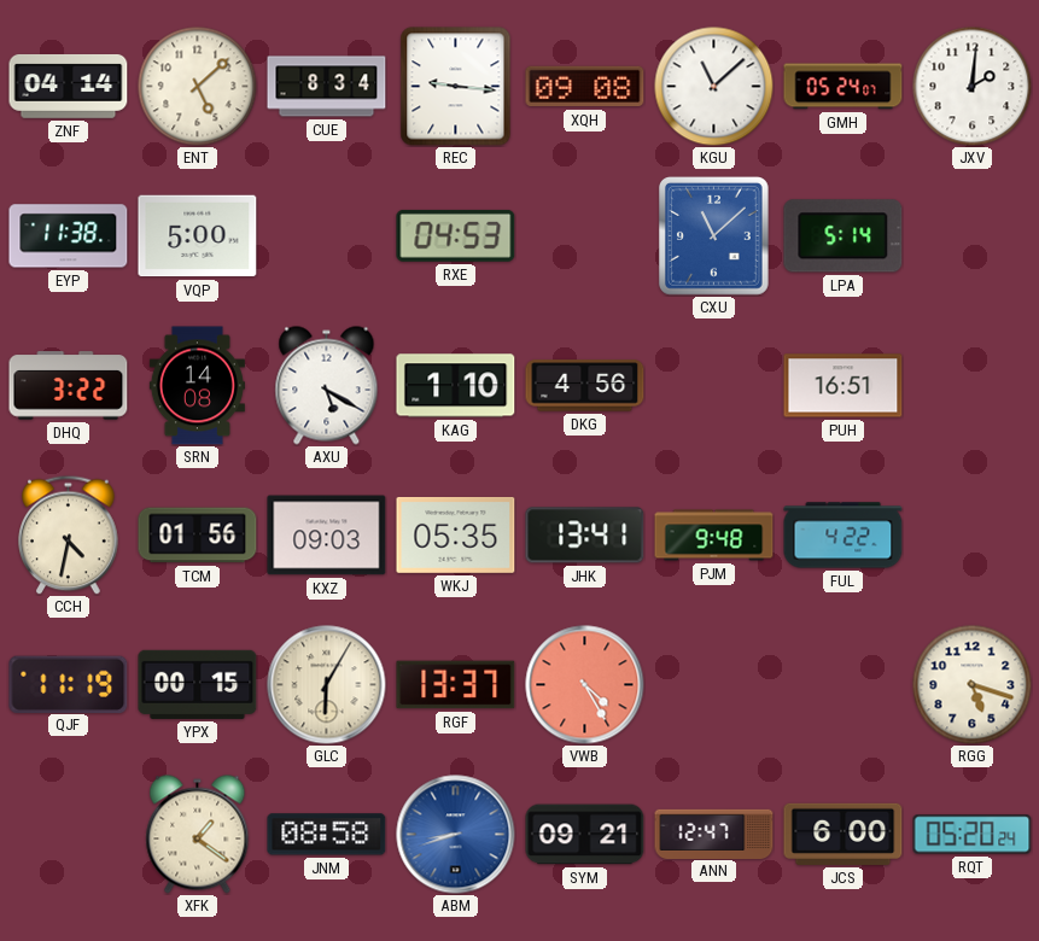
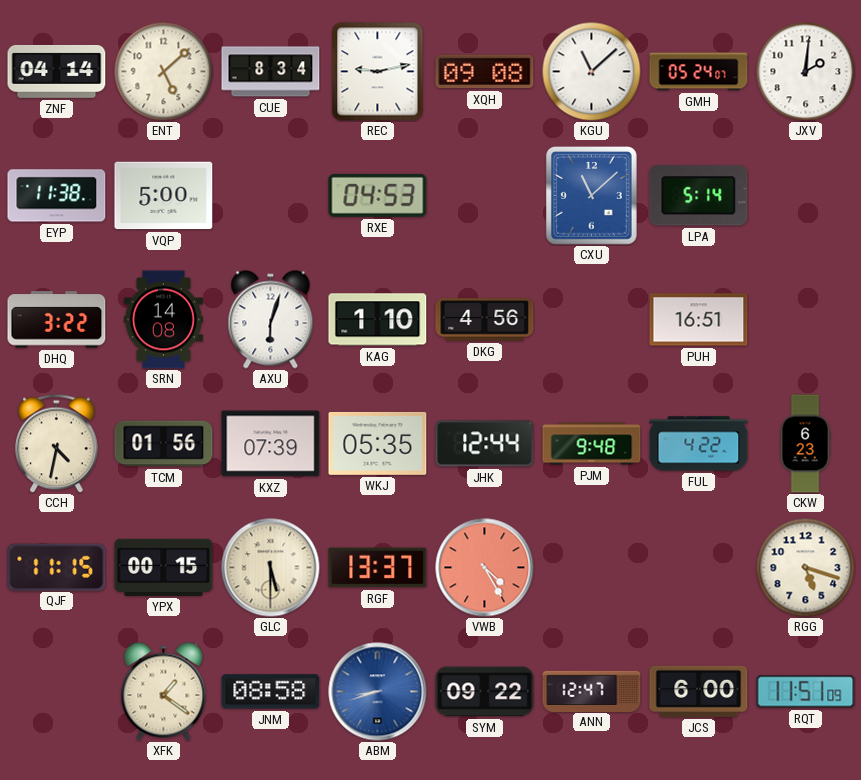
REC: 9:16 -> 9:13
AXU: 5:20 -> 6:03
KXZ: 09:03 -> 07:39
JHK: 13:41 -> 12:44
CKW: none -> 6:23
QJF: 11:19 -> 11:15
GLC: 6:05 -> 5:30
SYM: 09:21 -> 09:22
RQT: 05:20 -> 11:51
